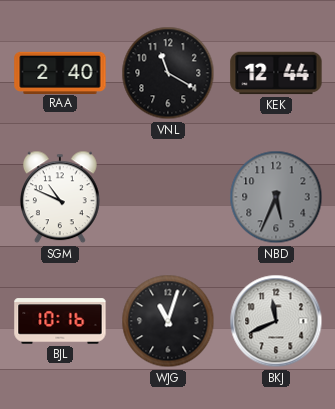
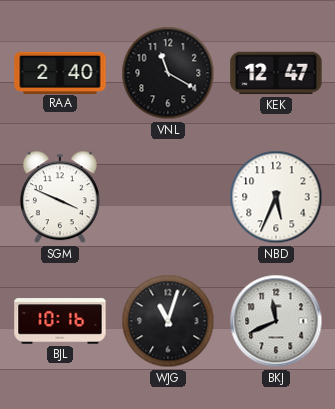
KEK: 12:44 -> 12:47
SGM: 10:49 -> 3:49
NBD dial: grey -> white
